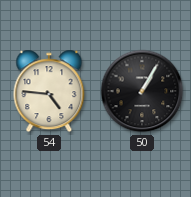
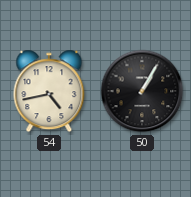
54: 4:46 -> 4:43
